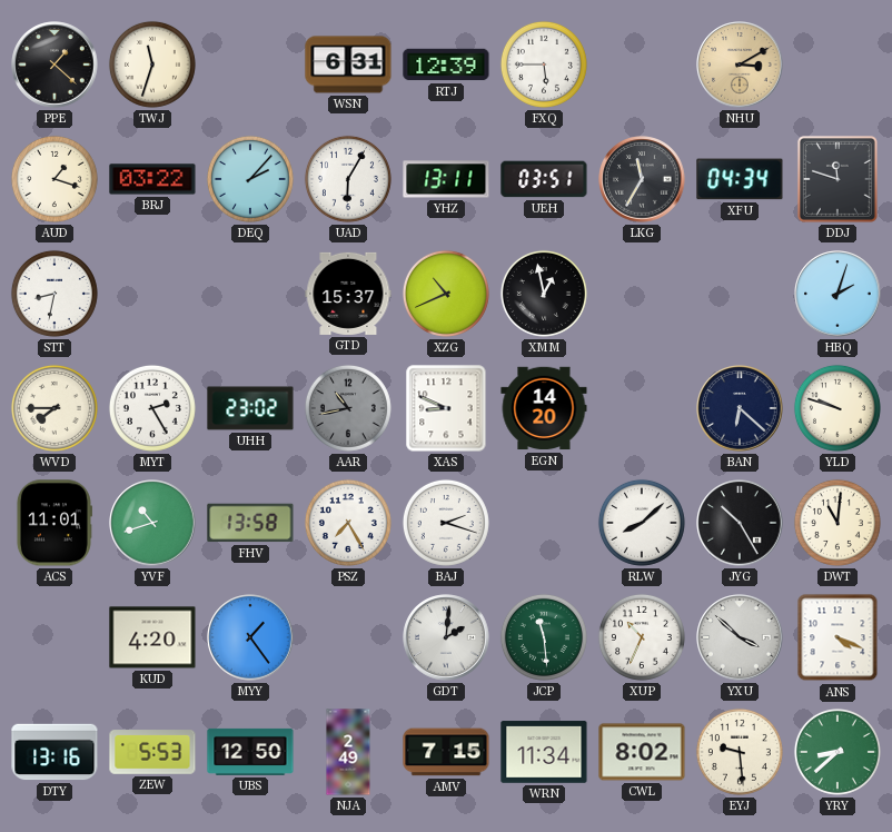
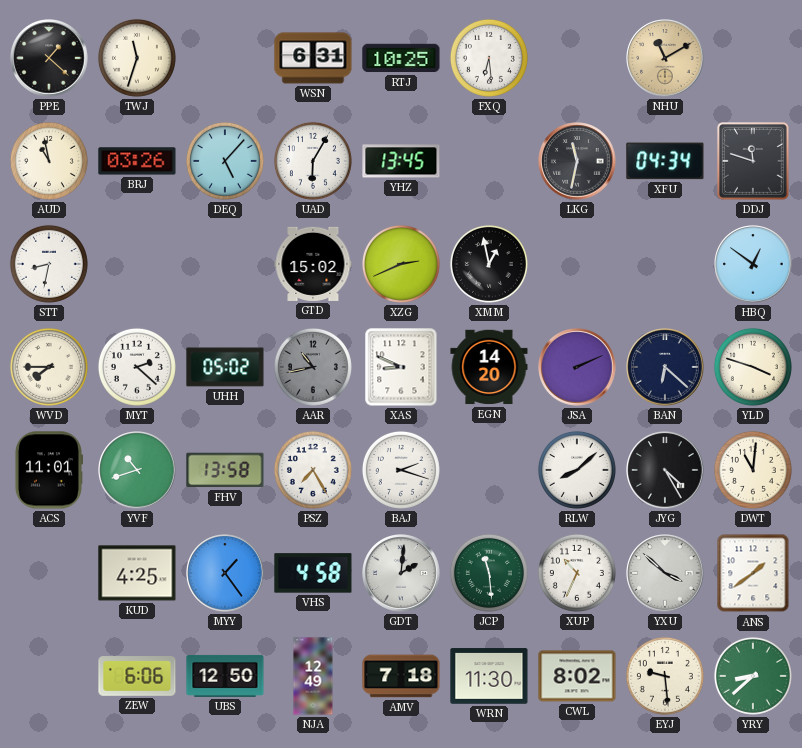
RTJ: 12:39 -> 10:25
FXQ: 5:45 -> 6:29
NHU: 3:10 -> 11:10
AUD: 1:18 -> 10:58
BRJ: 03:22 -> 03:26
DEQ: 2:07 -> 5:07
YHZ: 13:11 -> 13:45
UEH: 03:51 -> none
LKG: 11:35 -> 11:32
GTD: 15:37 -> 15:02
XZG: 10:41 -> 2:41
HBQ: 2:03 -> 12:51
MYT: 2:25 -> 2:22
UHH: 23:02 -> 05:02
JSA: none -> 2:11
YLD: 9:48 -> 3:48
JYG: 10:25 -> 4:25
KUD: 4:20 -> 4:25
VHS: none -> 4:58
ANS: 4:19 -> 1:39
DTY: 13:16 -> none
ZEW: 5:53 -> 6:06
NJA: 2:49 -> 12:49
AMV: 7:15 -> 7:18
WRN: 11:34 -> 11:30
